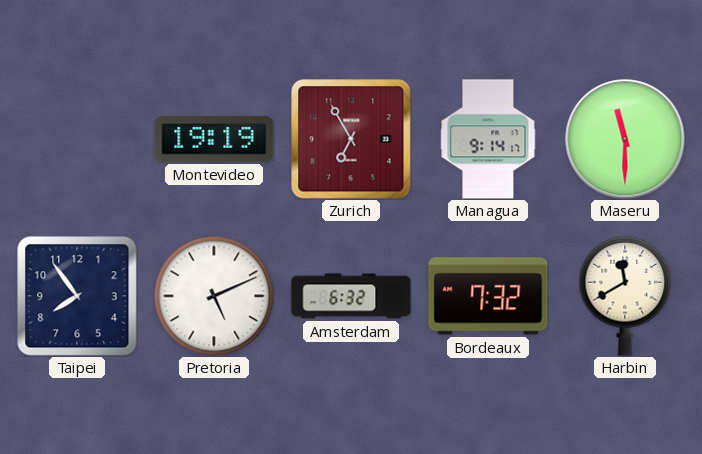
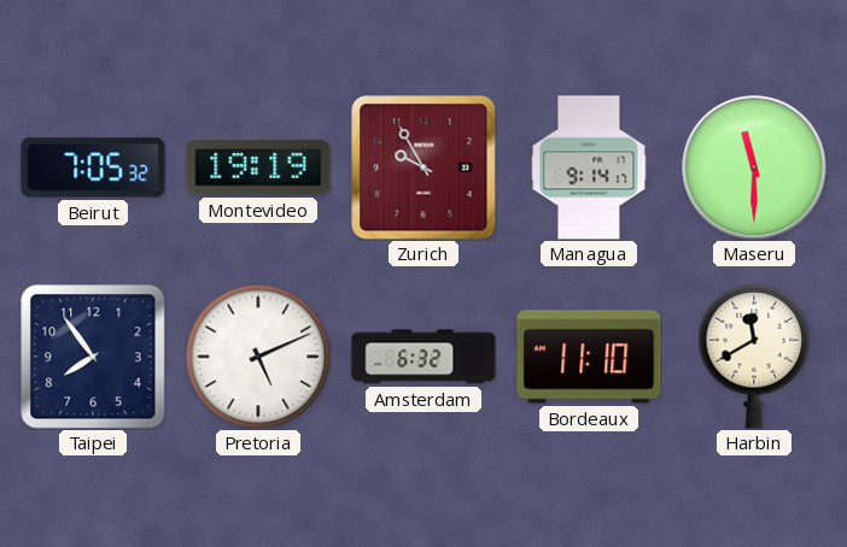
Beirut: none -> 7:05
Zurich: 6:55 -> 9:55
Bordeaux: 7:32 -> 11:10
